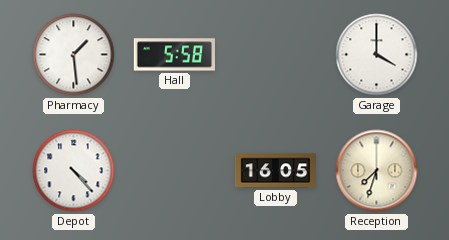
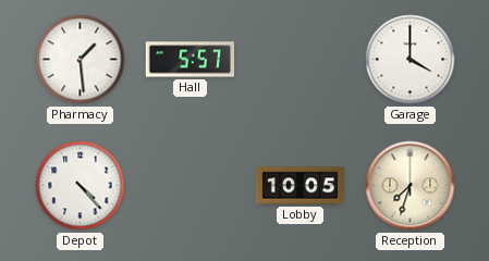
Hall: 5:58 -> 5:57
Lobby: 16:05 -> 10:05
